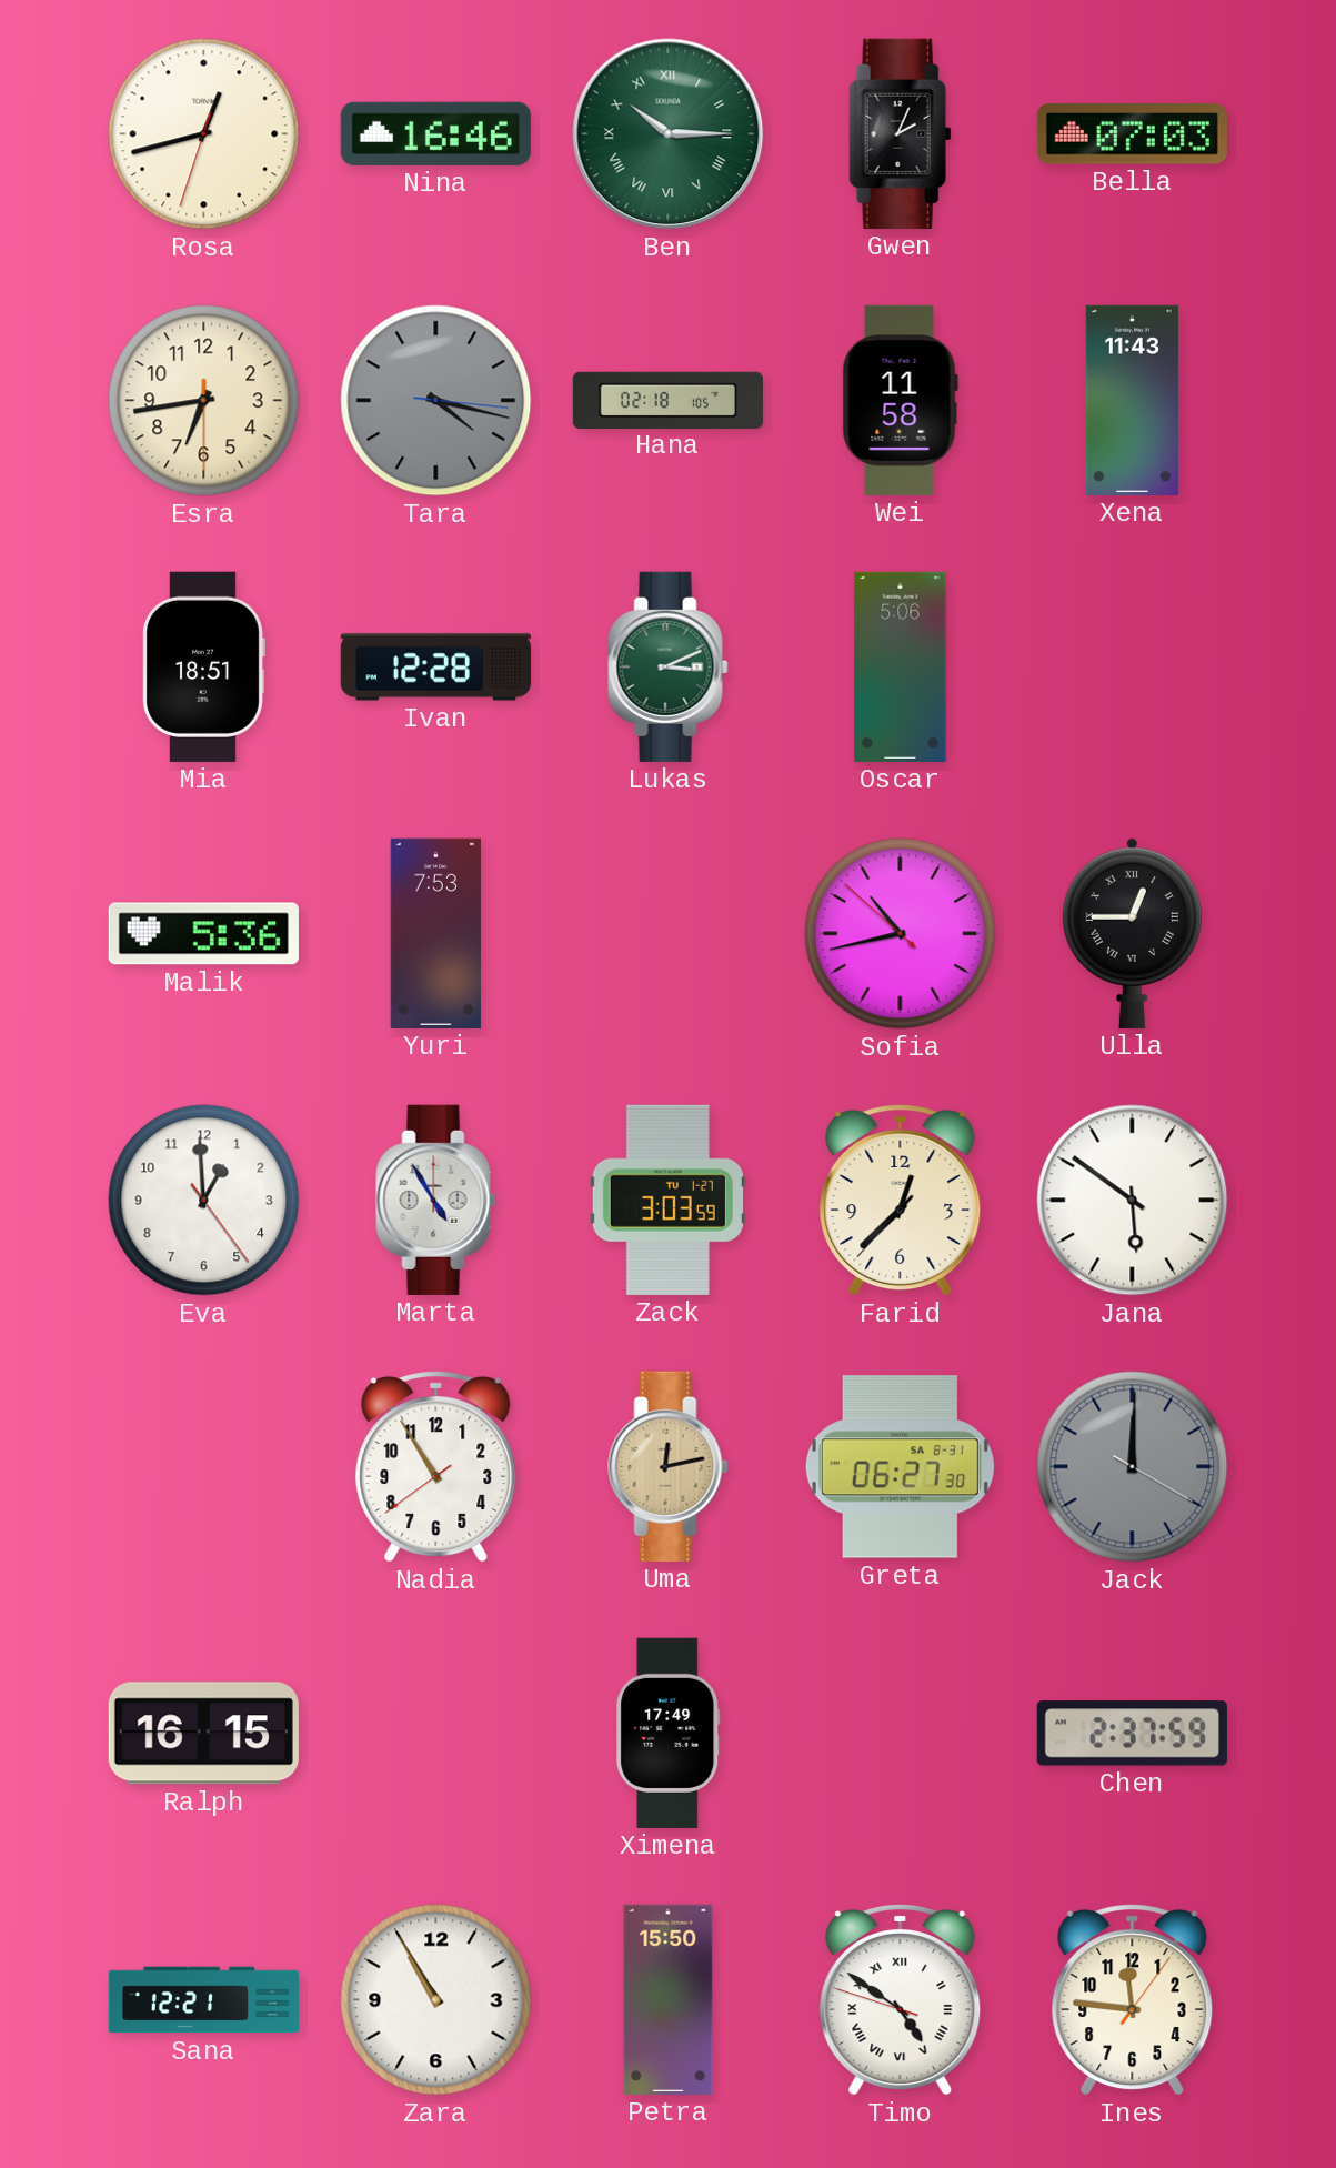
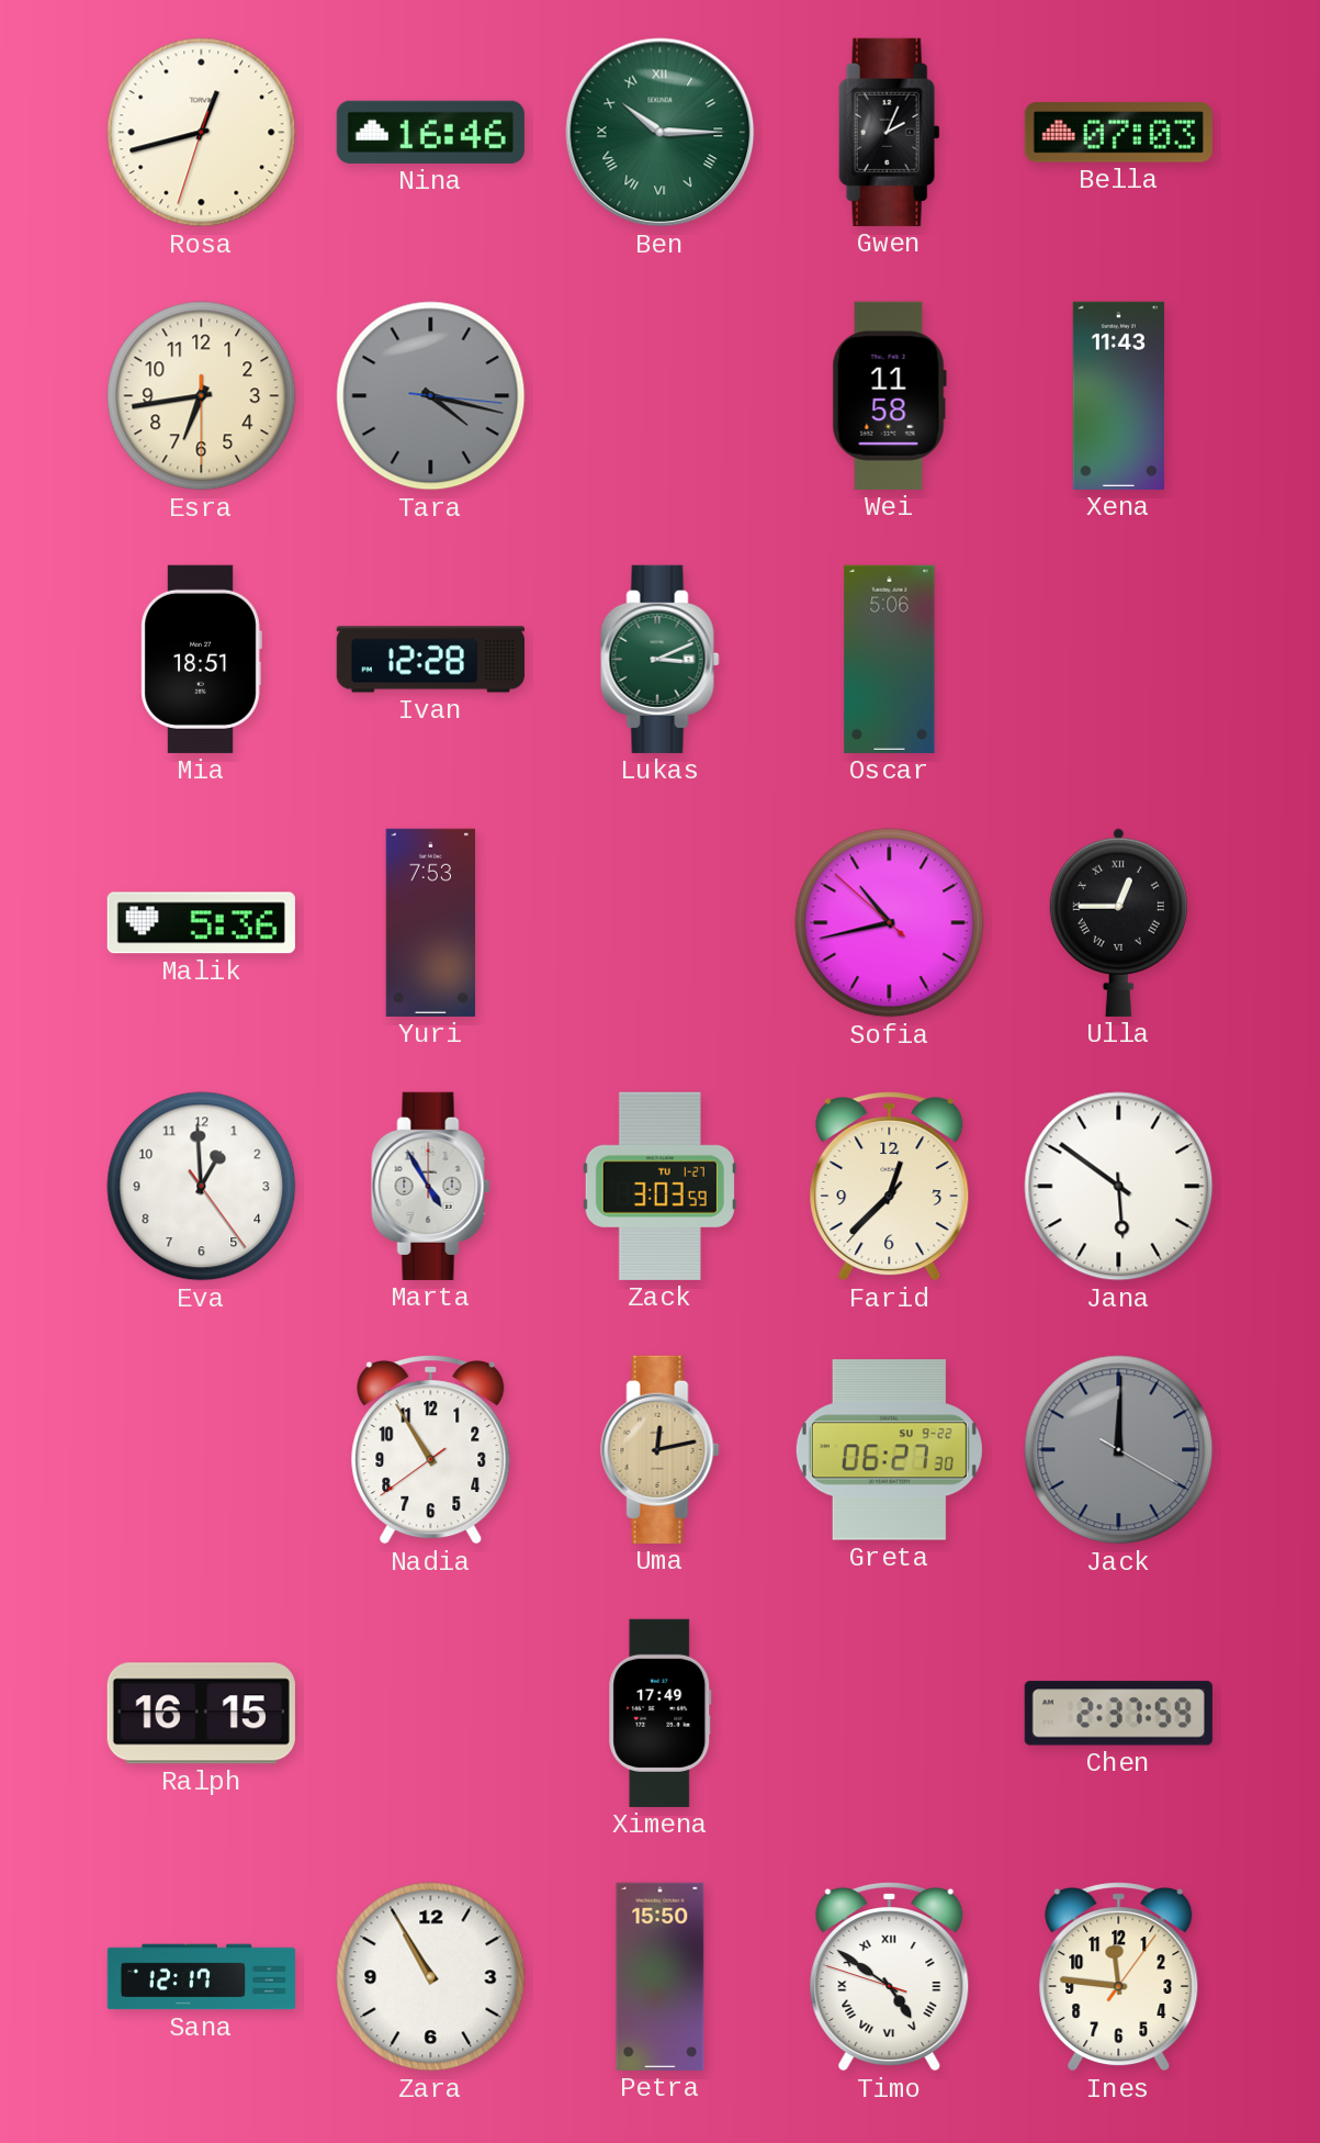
Hana: 02:18 -> none
Greta date: SA 8-31 -> SU 9-22
Sana: 12:21 -> 12:17
